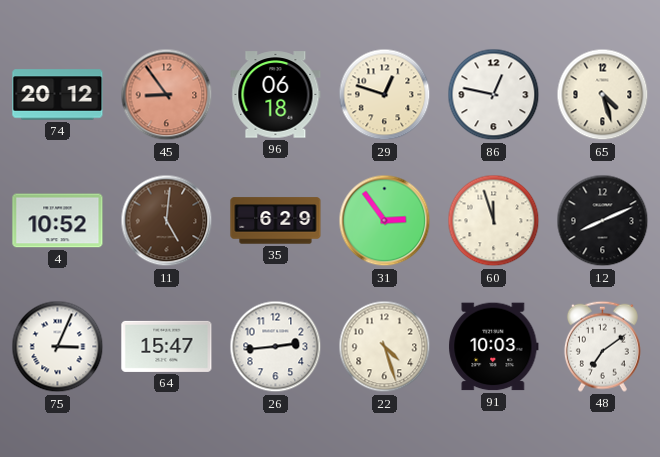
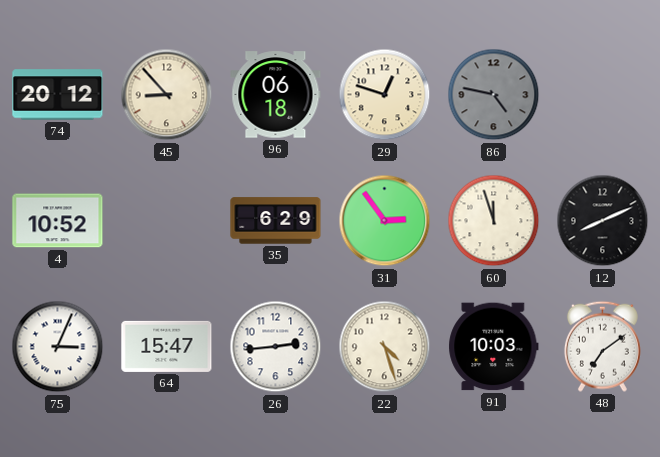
45: 8:54 -> 8:53
45 dial: salmon -> cream
86: 12:47 -> 4:47
86 dial: white -> grey
65: 4:27 -> none
11: 5:01 -> none
